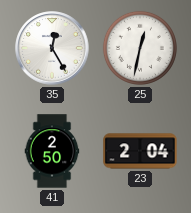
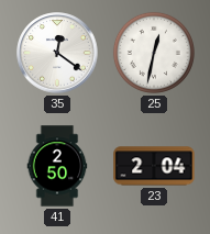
35: 12:25 -> 12:21
